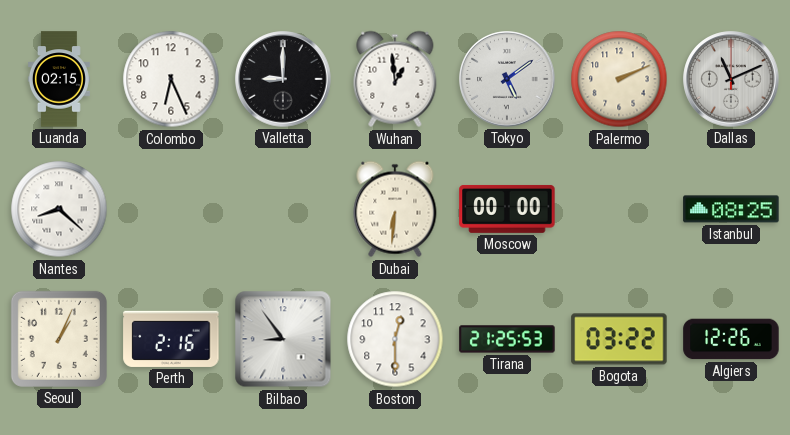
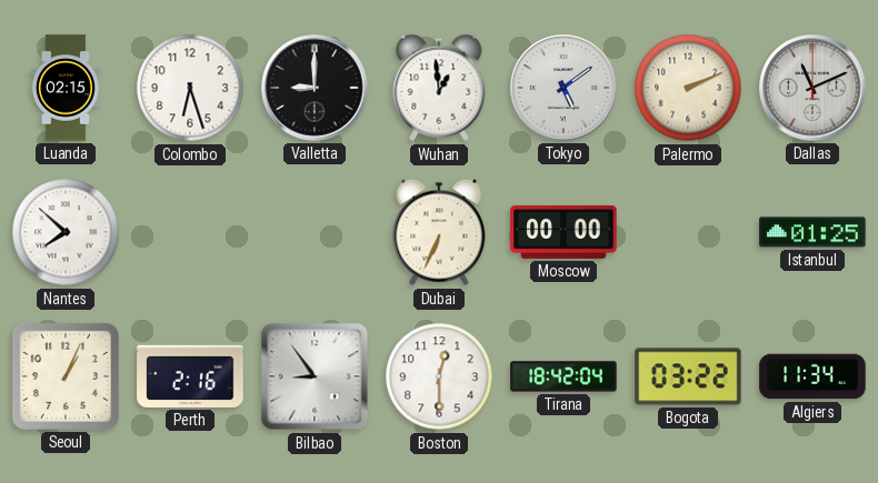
Colombo: 6:26 -> 6:27
Nantes: 8:22 -> 7:52
Dubai: 6:31 -> 6:34
Istanbul: 08:25 -> 01:25
Tirana: 21:25 -> 18:42
Algiers: 12:26 -> 11:34
